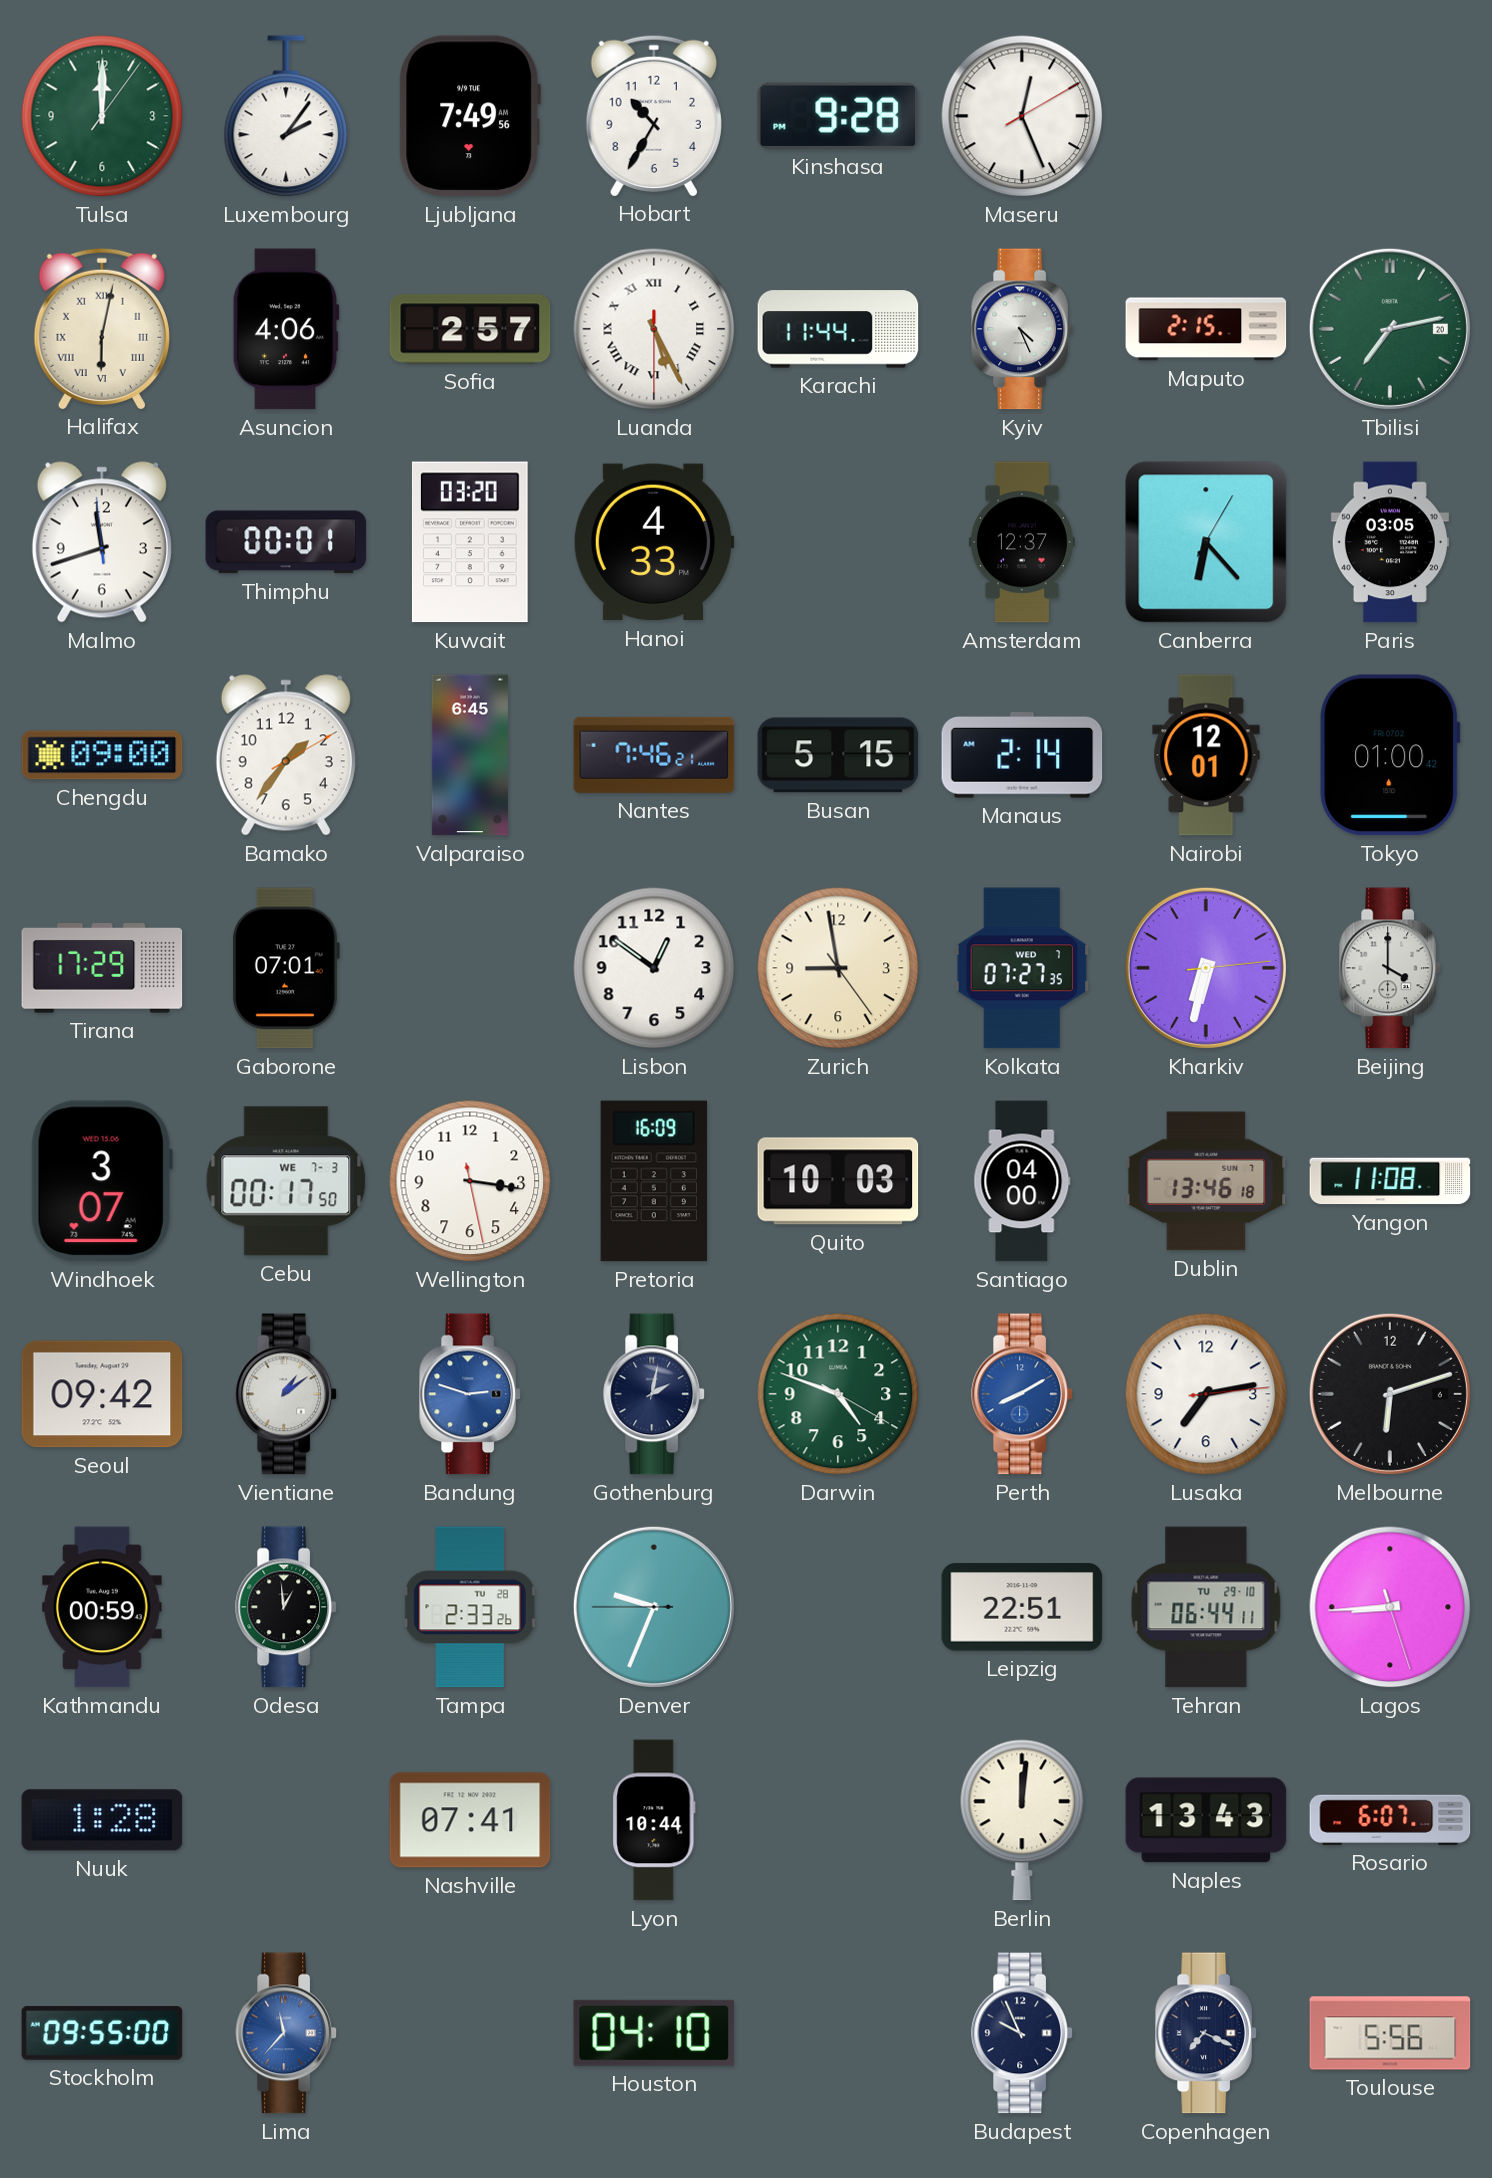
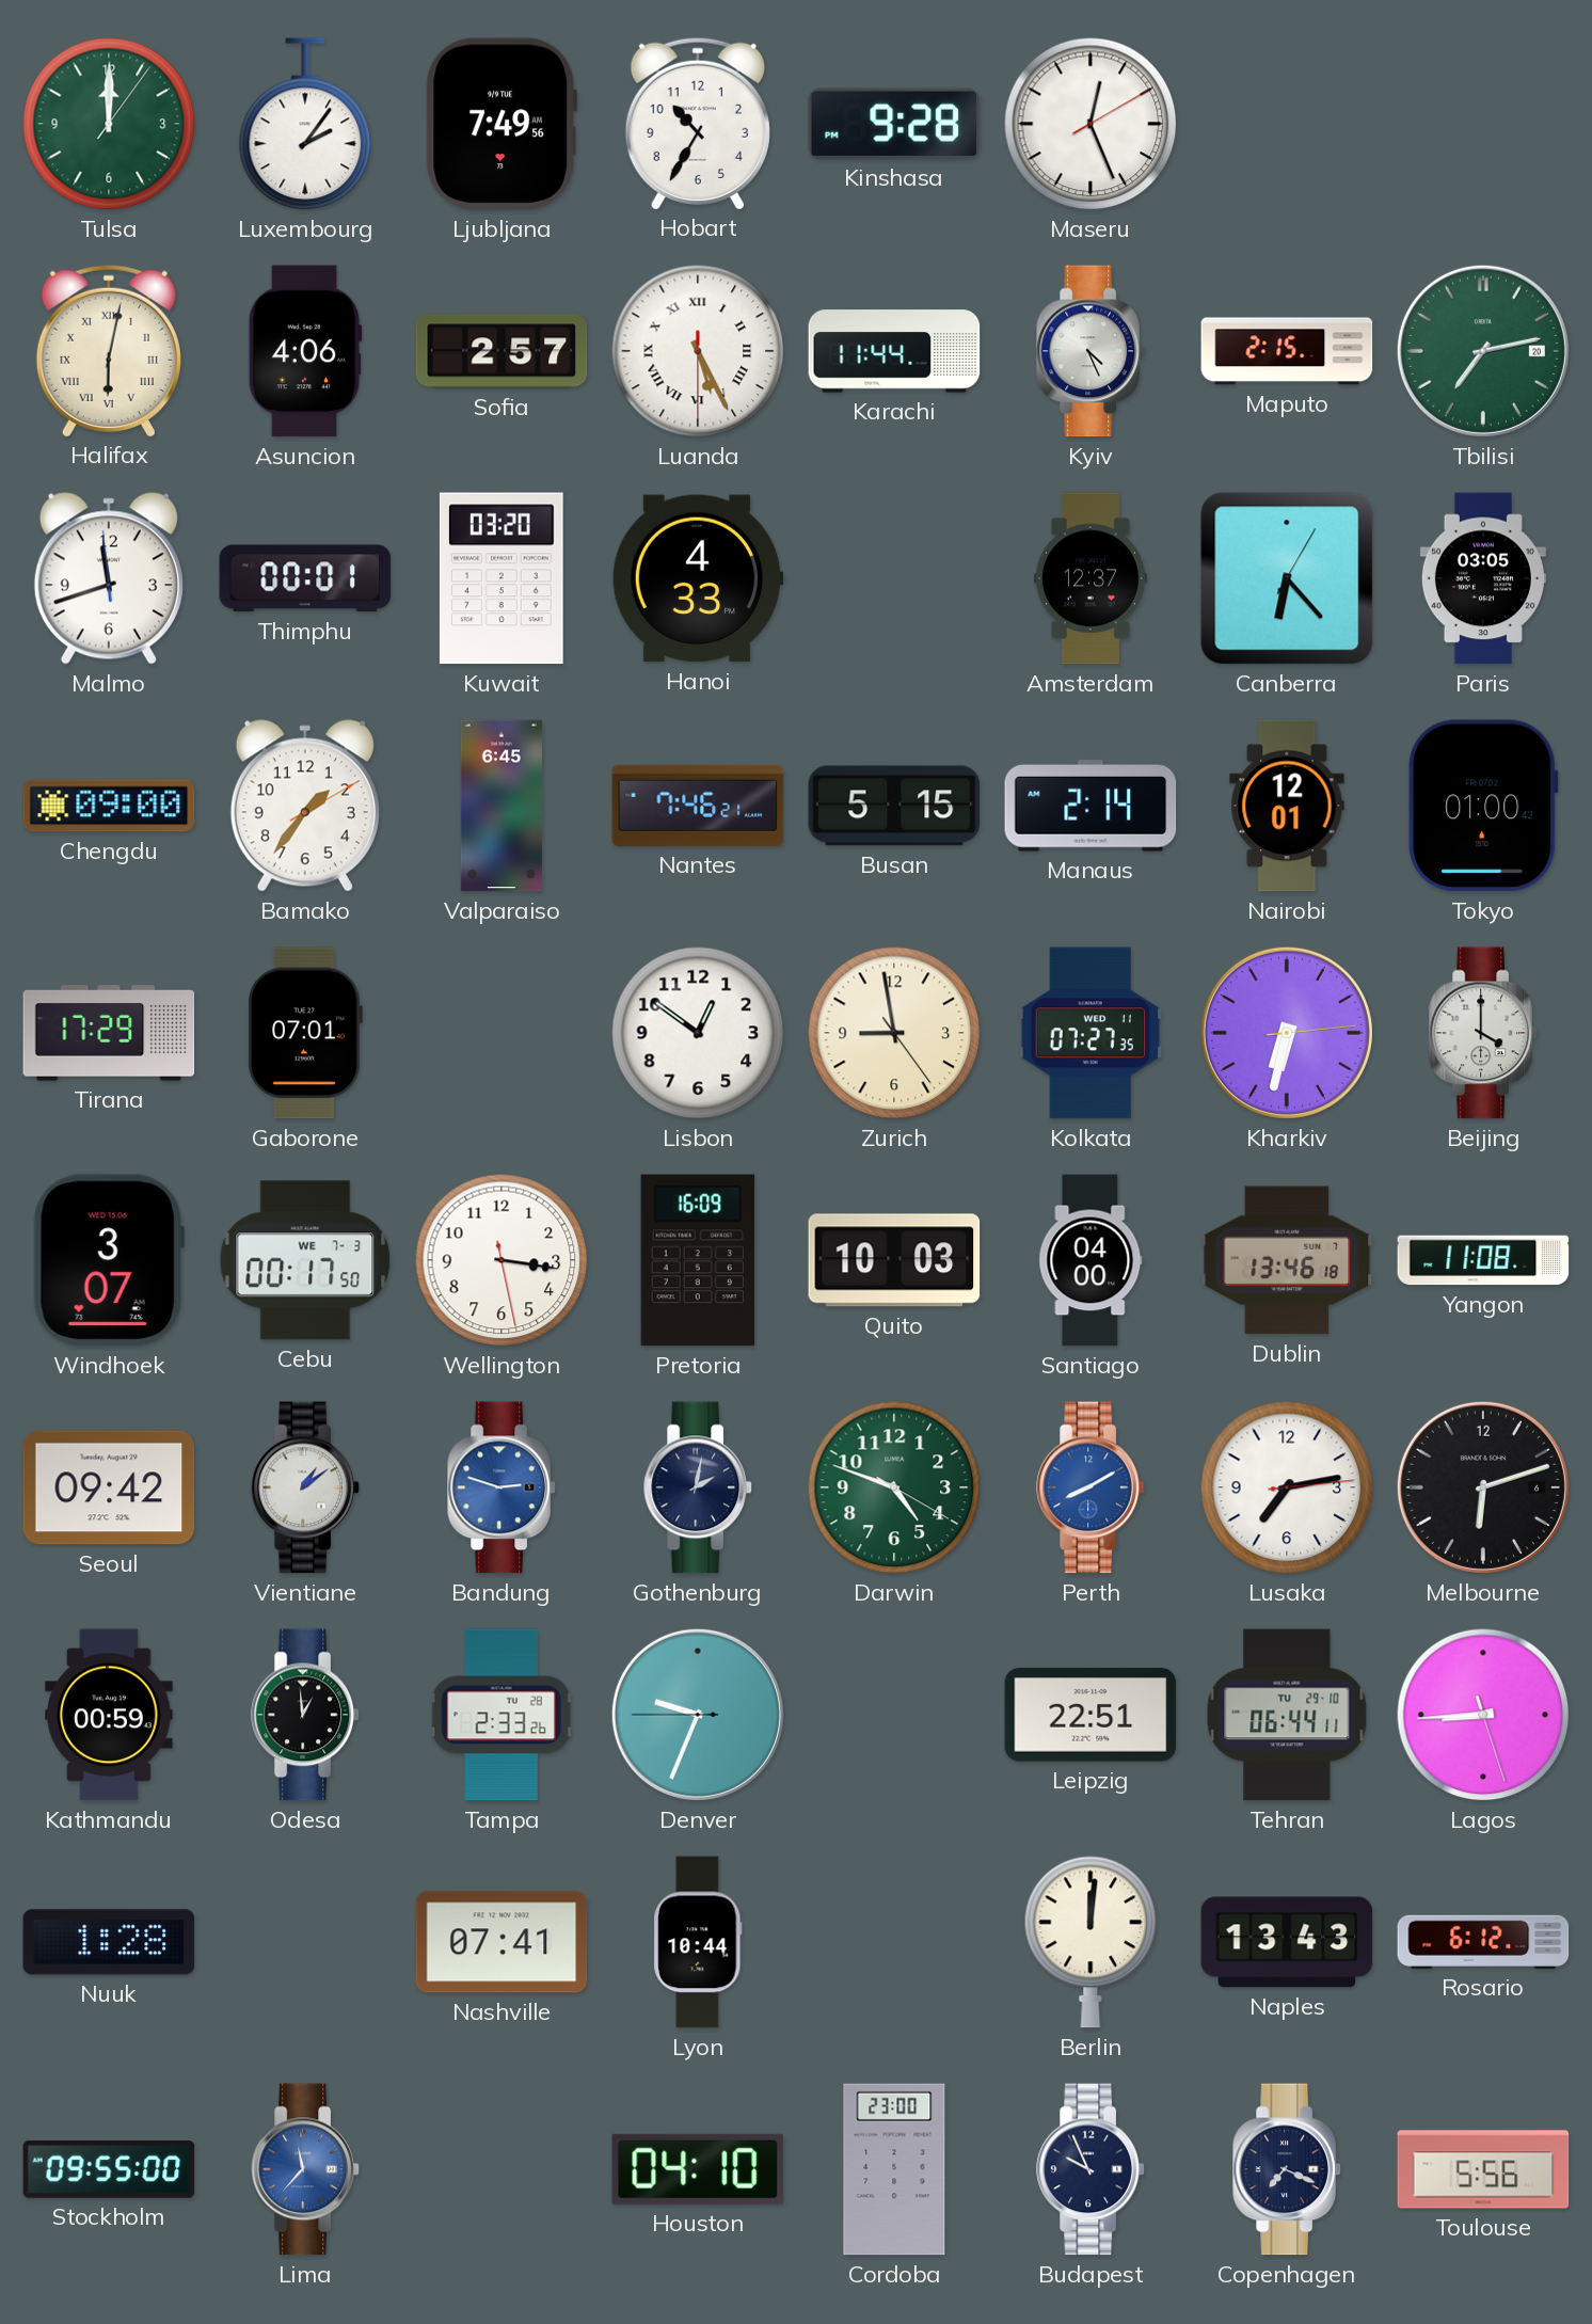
Kolkata date: WED 7 -> WED 11
Rosario: 6:07 -> 6:12
Cordoba: none -> 23:00
